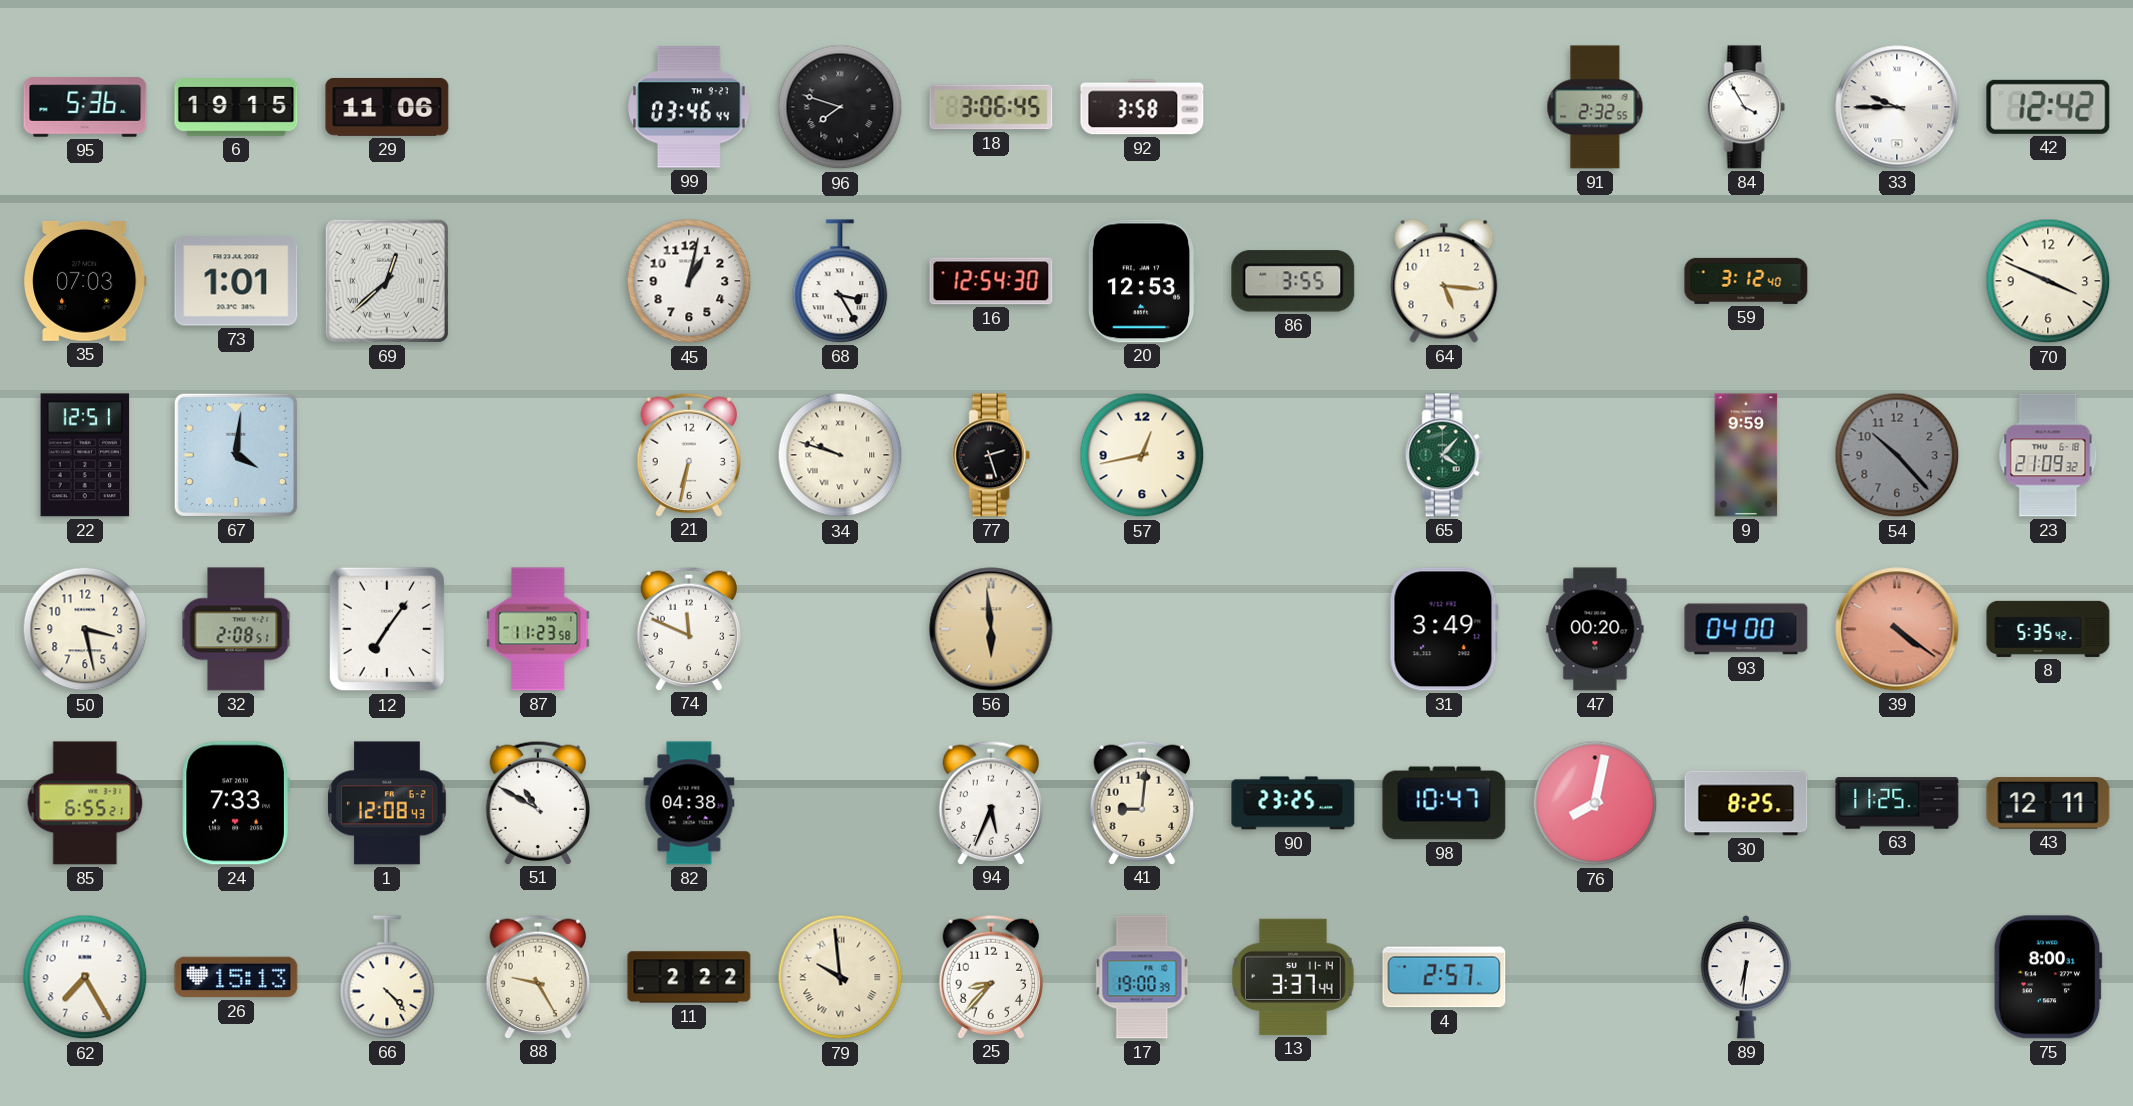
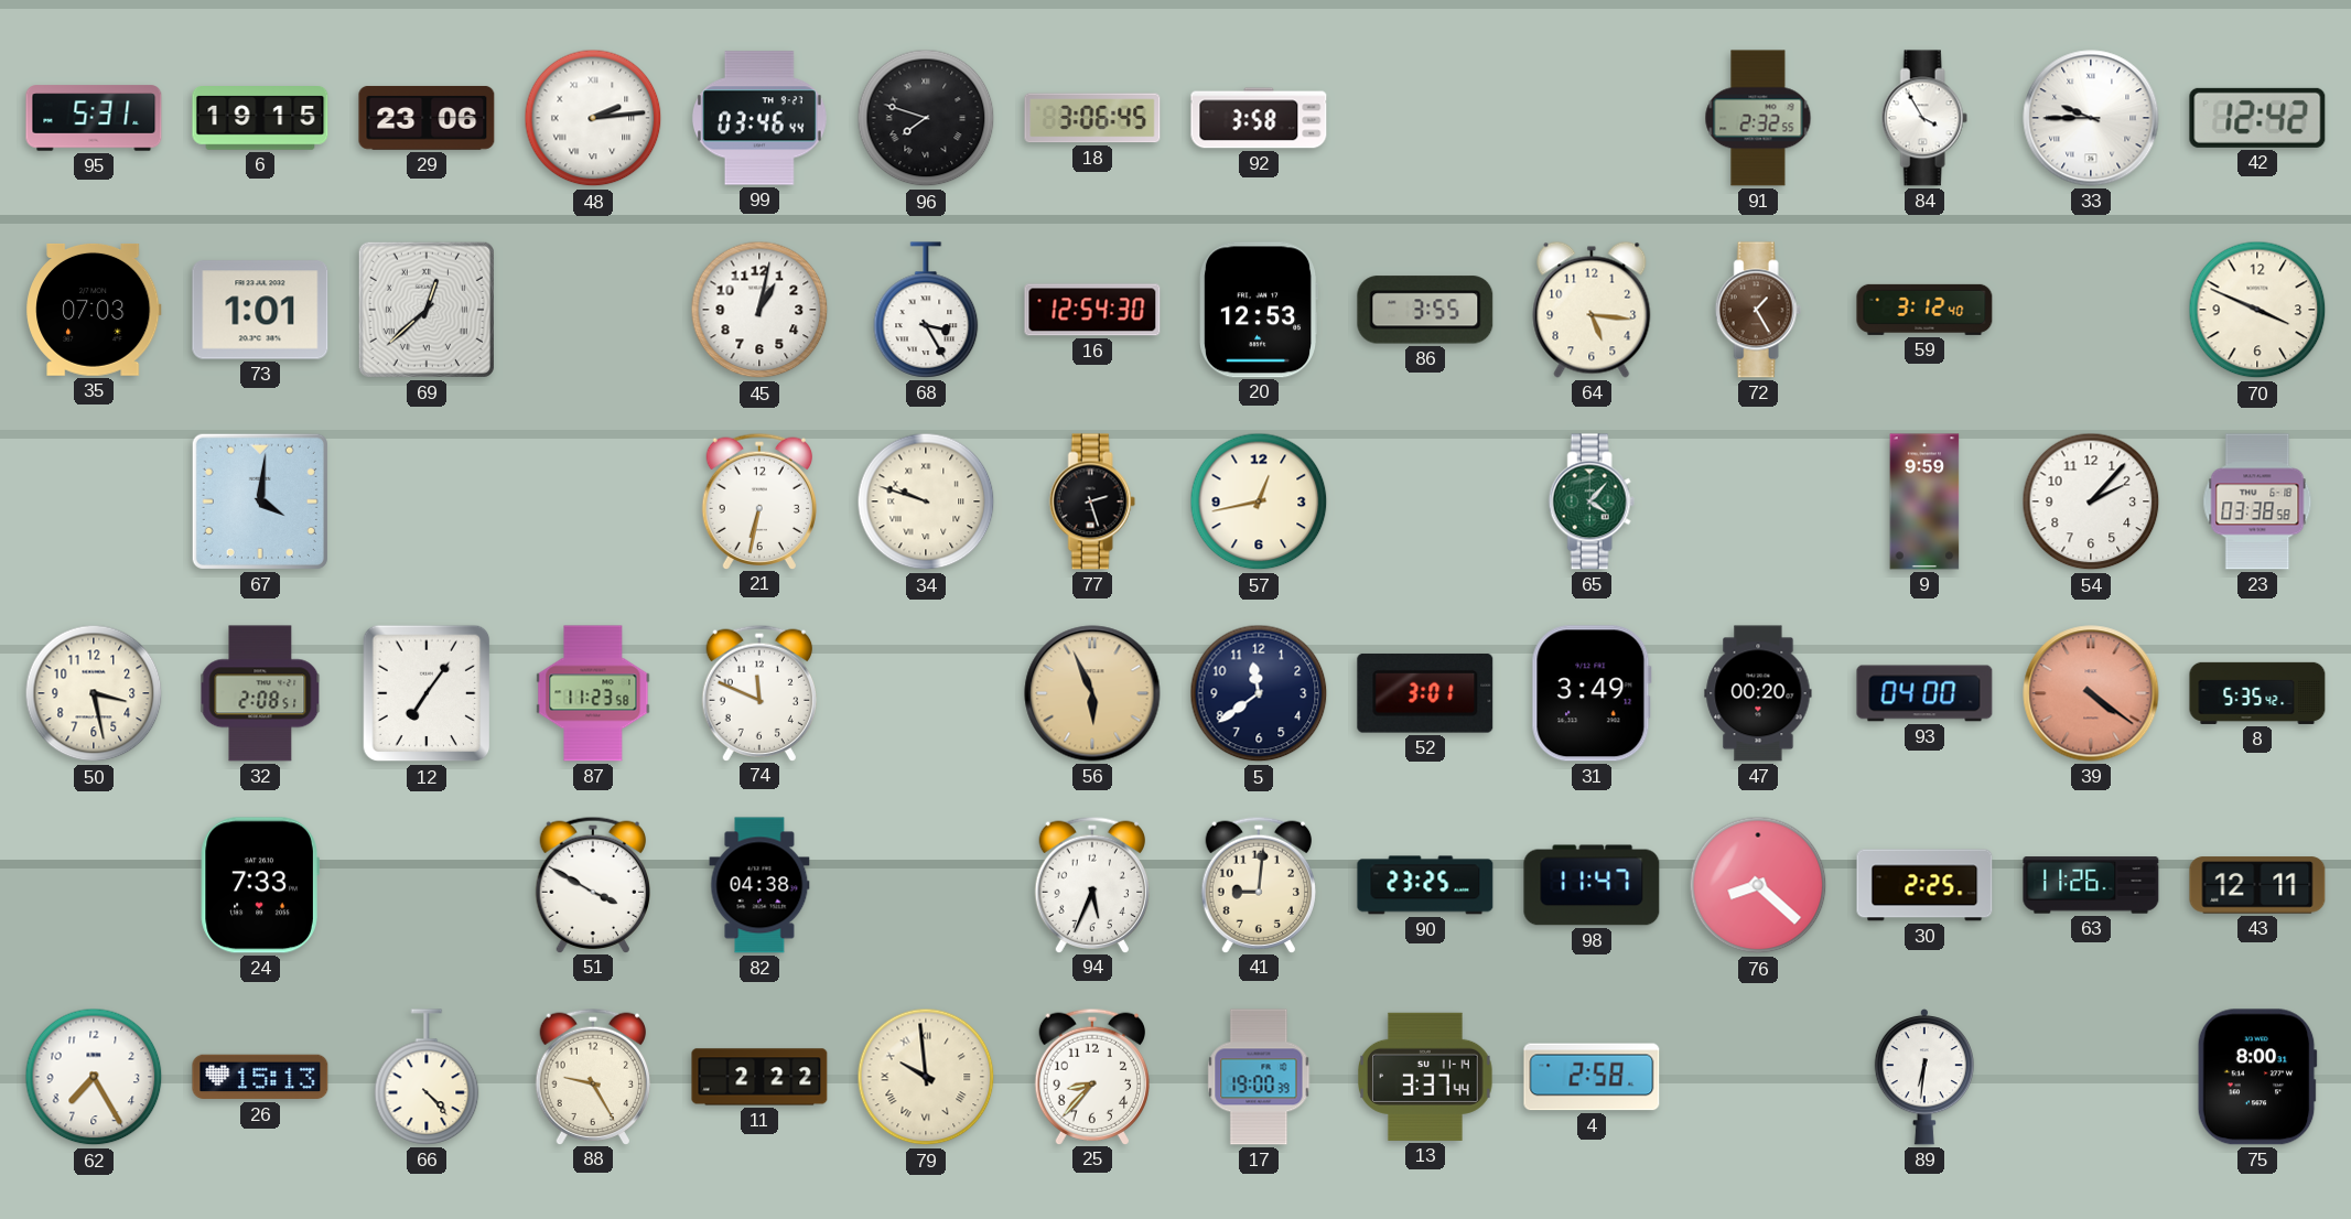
95: 5:36 -> 5:31
29: 11:06 -> 23:06
48: none -> 2:14
72: none -> 1:25
22: 12:51 -> none
54: 10:23 -> 2:07
54 dial: grey -> white
23: 21:09 -> 03:38
56: 5:59 -> 5:56
5: none -> 11:39
52: none -> 3:01
85: 6:55 -> none
1: 12:08 -> none
51: 10:50 -> 3:50
98: 10:47 -> 11:47
76: 8:02 -> 8:22
30: 8:25 -> 2:25
63: 11:25 -> 11:26
4: 2:57 -> 2:58
